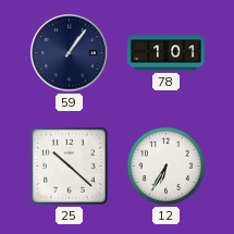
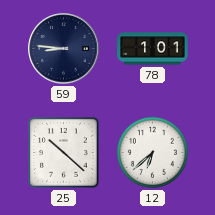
59: 1:06 -> 8:46
12: 6:35 -> 6:38
